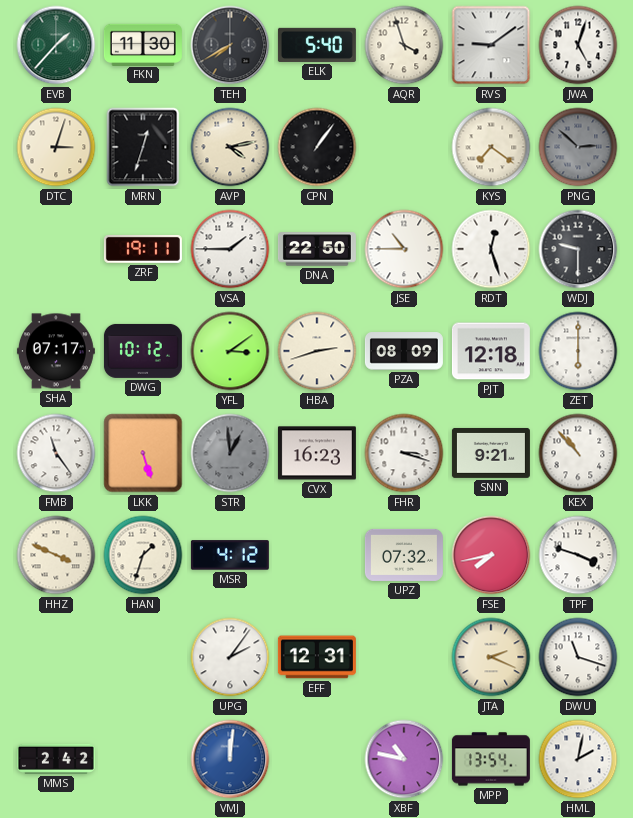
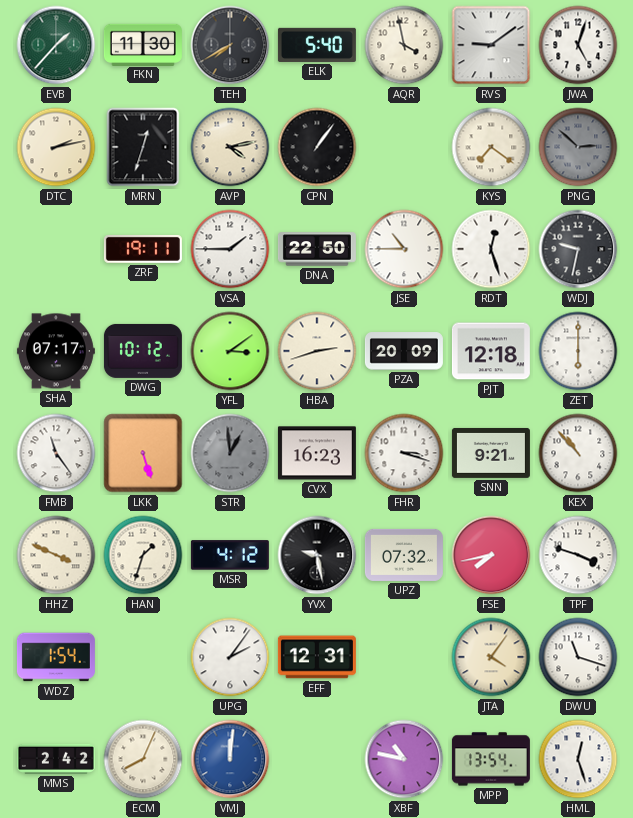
AQR: 3:57 -> 3:58
DTC: 3:03 -> 2:13
WDJ: 9:30 -> 9:32
PZA: 08:09 -> 20:09
YVX: none -> 9:28
WDZ: none -> 1:54
JTA: 2:19 -> 4:06
ECM: none -> 8:04
HML: 2:02 -> 12:27
